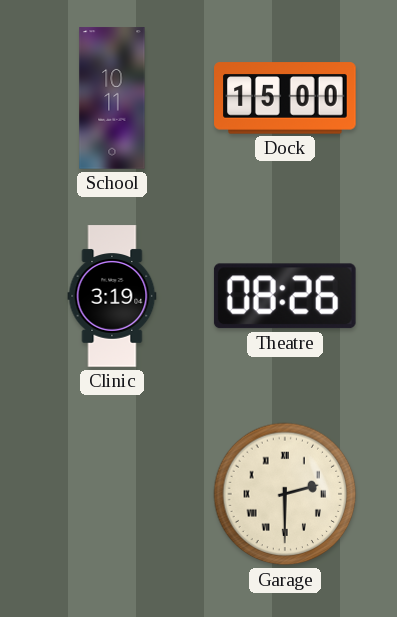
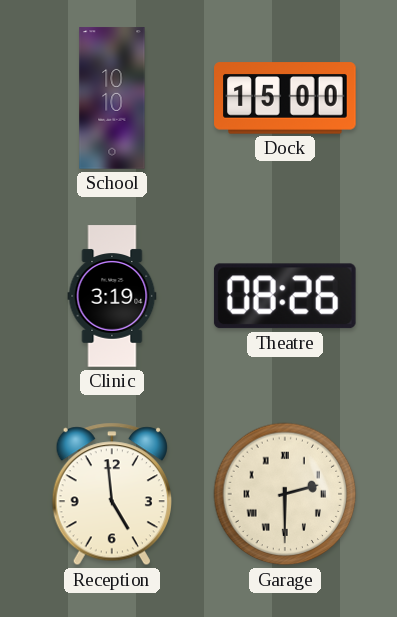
School: 10:11 -> 10:10
Reception: none -> 4:59
